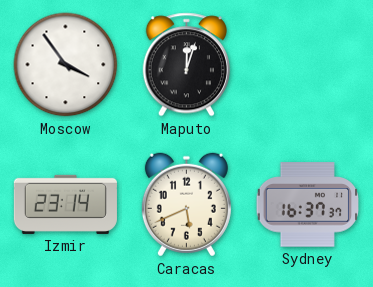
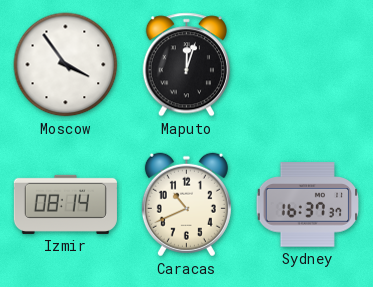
Izmir: 23:14 -> 08:14
Caracas: 5:41 -> 10:41
